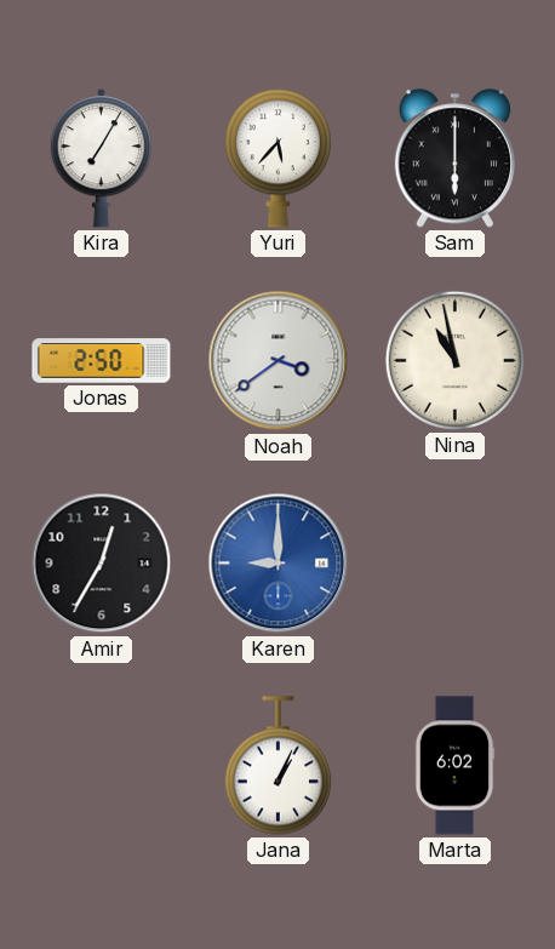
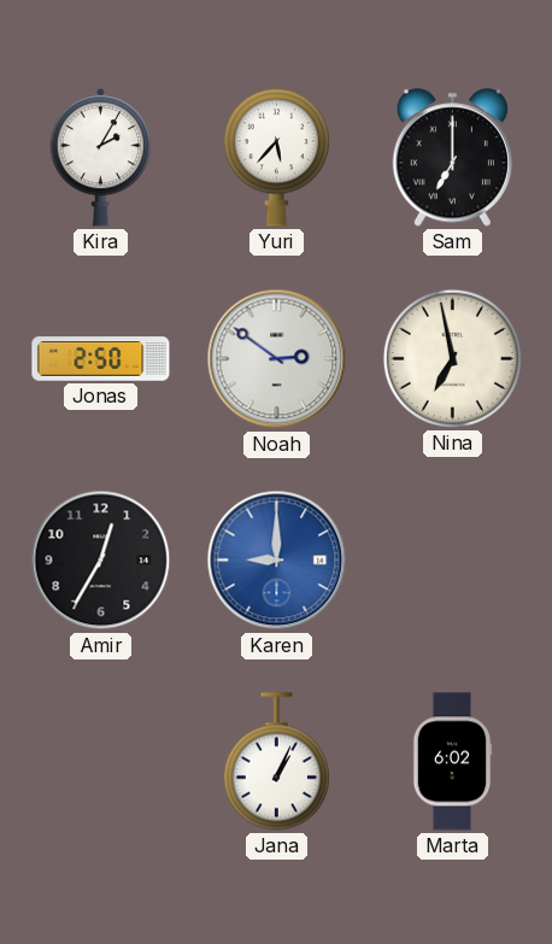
Kira: 7:05 -> 2:05
Sam: 6:00 -> 7:00
Noah: 3:39 -> 2:51
Nina: 10:58 -> 6:58
